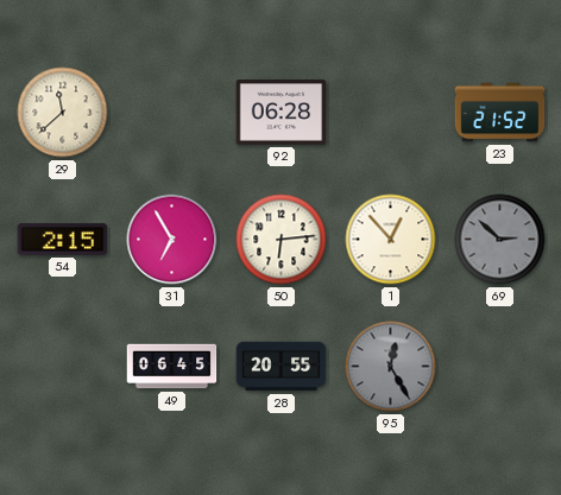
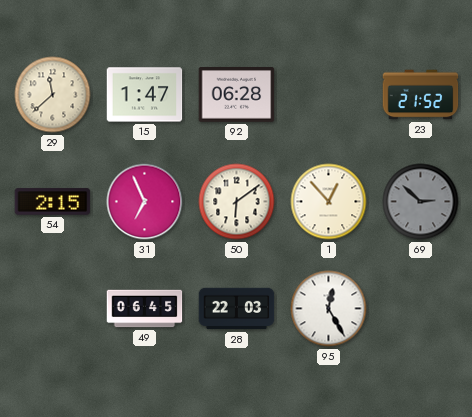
15: none -> 1:47
31: 6:55 -> 6:56
50: 6:14 -> 6:09
28: 20:55 -> 22:03
95 dial: grey -> white
